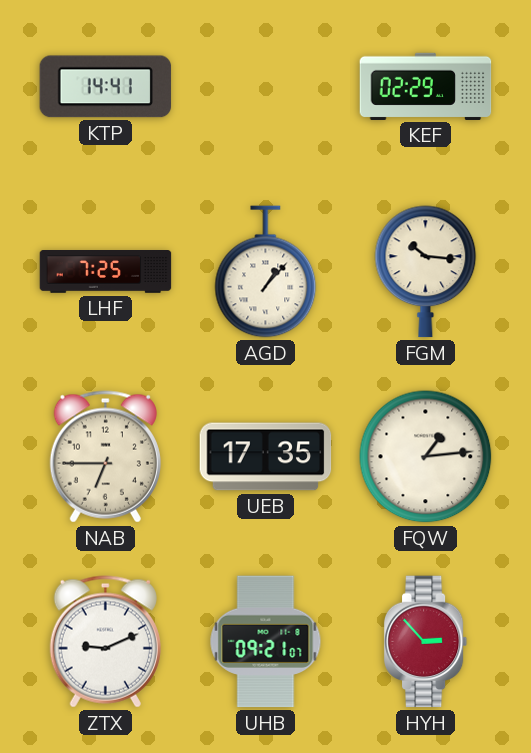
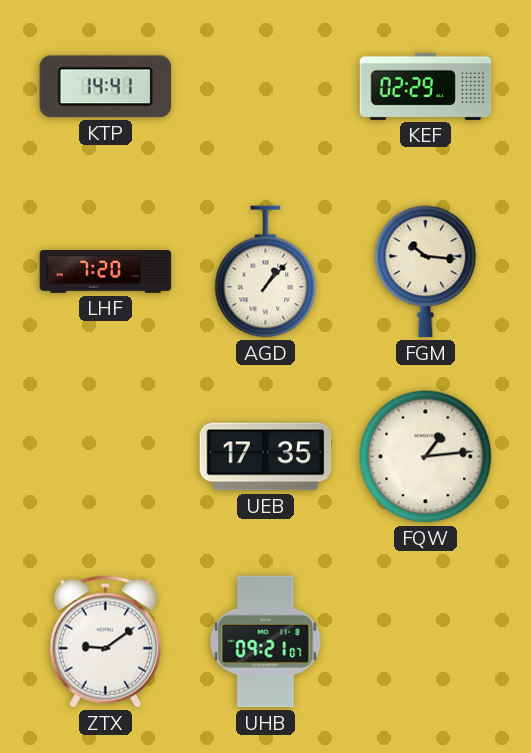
LHF: 7:25 -> 7:20
NAB: 6:45 -> none
ZTX: 9:11 -> 9:09
HYH: 2:53 -> none
